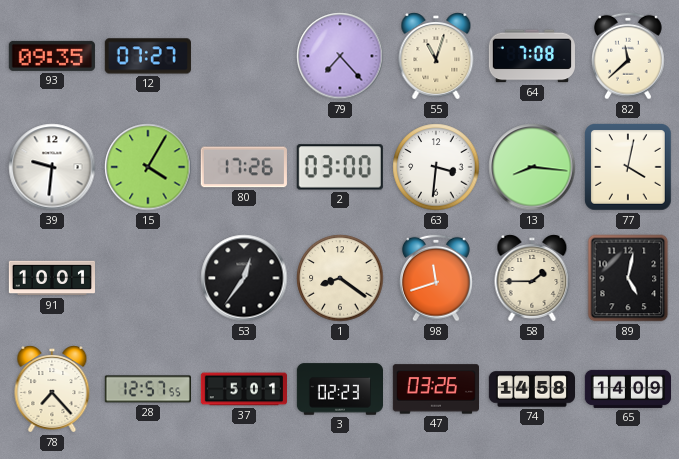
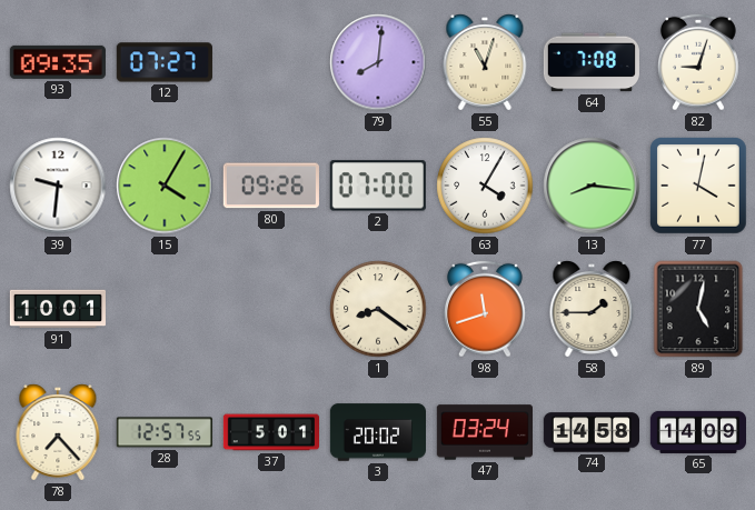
79: 7:23 -> 8:01
82: 11:38 -> 9:03
80: 17:26 -> 09:26
2: 03:00 -> 07:00
63: 3:31 -> 4:05
53: 12:36 -> none
3: 02:23 -> 20:02
47: 03:26 -> 03:24
